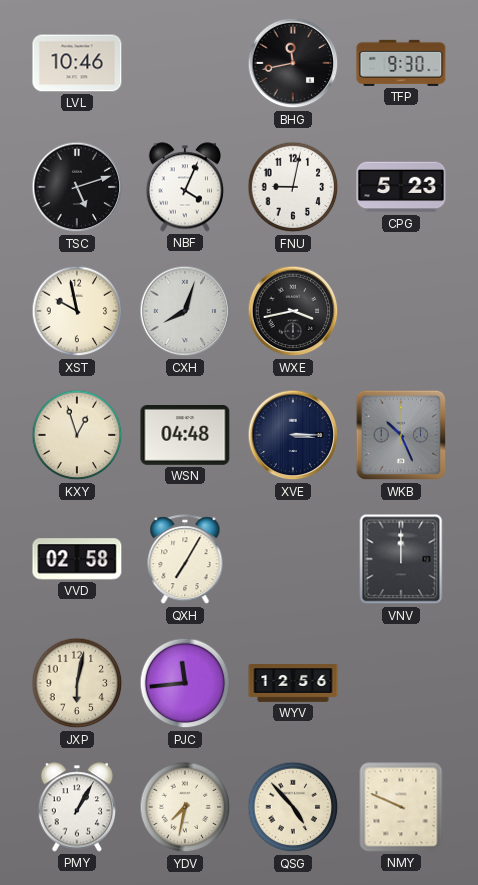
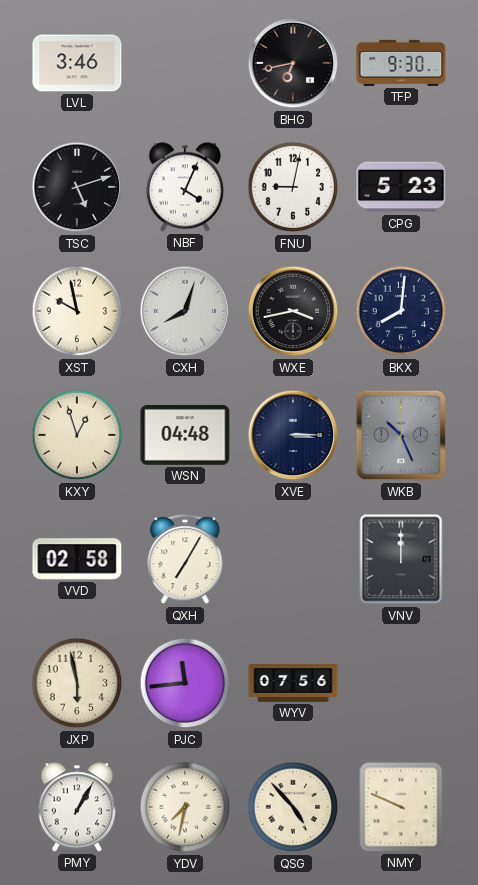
LVL: 10:46 -> 3:46
BHG: 11:43 -> 6:43
BKX: none -> 8:01
JXP: 6:02 -> 5:58
WYV: 12:56 -> 07:56
